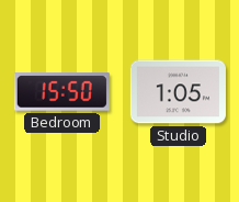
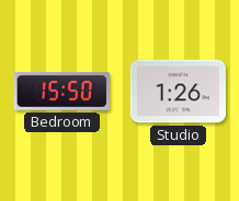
Studio: 1:05 -> 1:26
